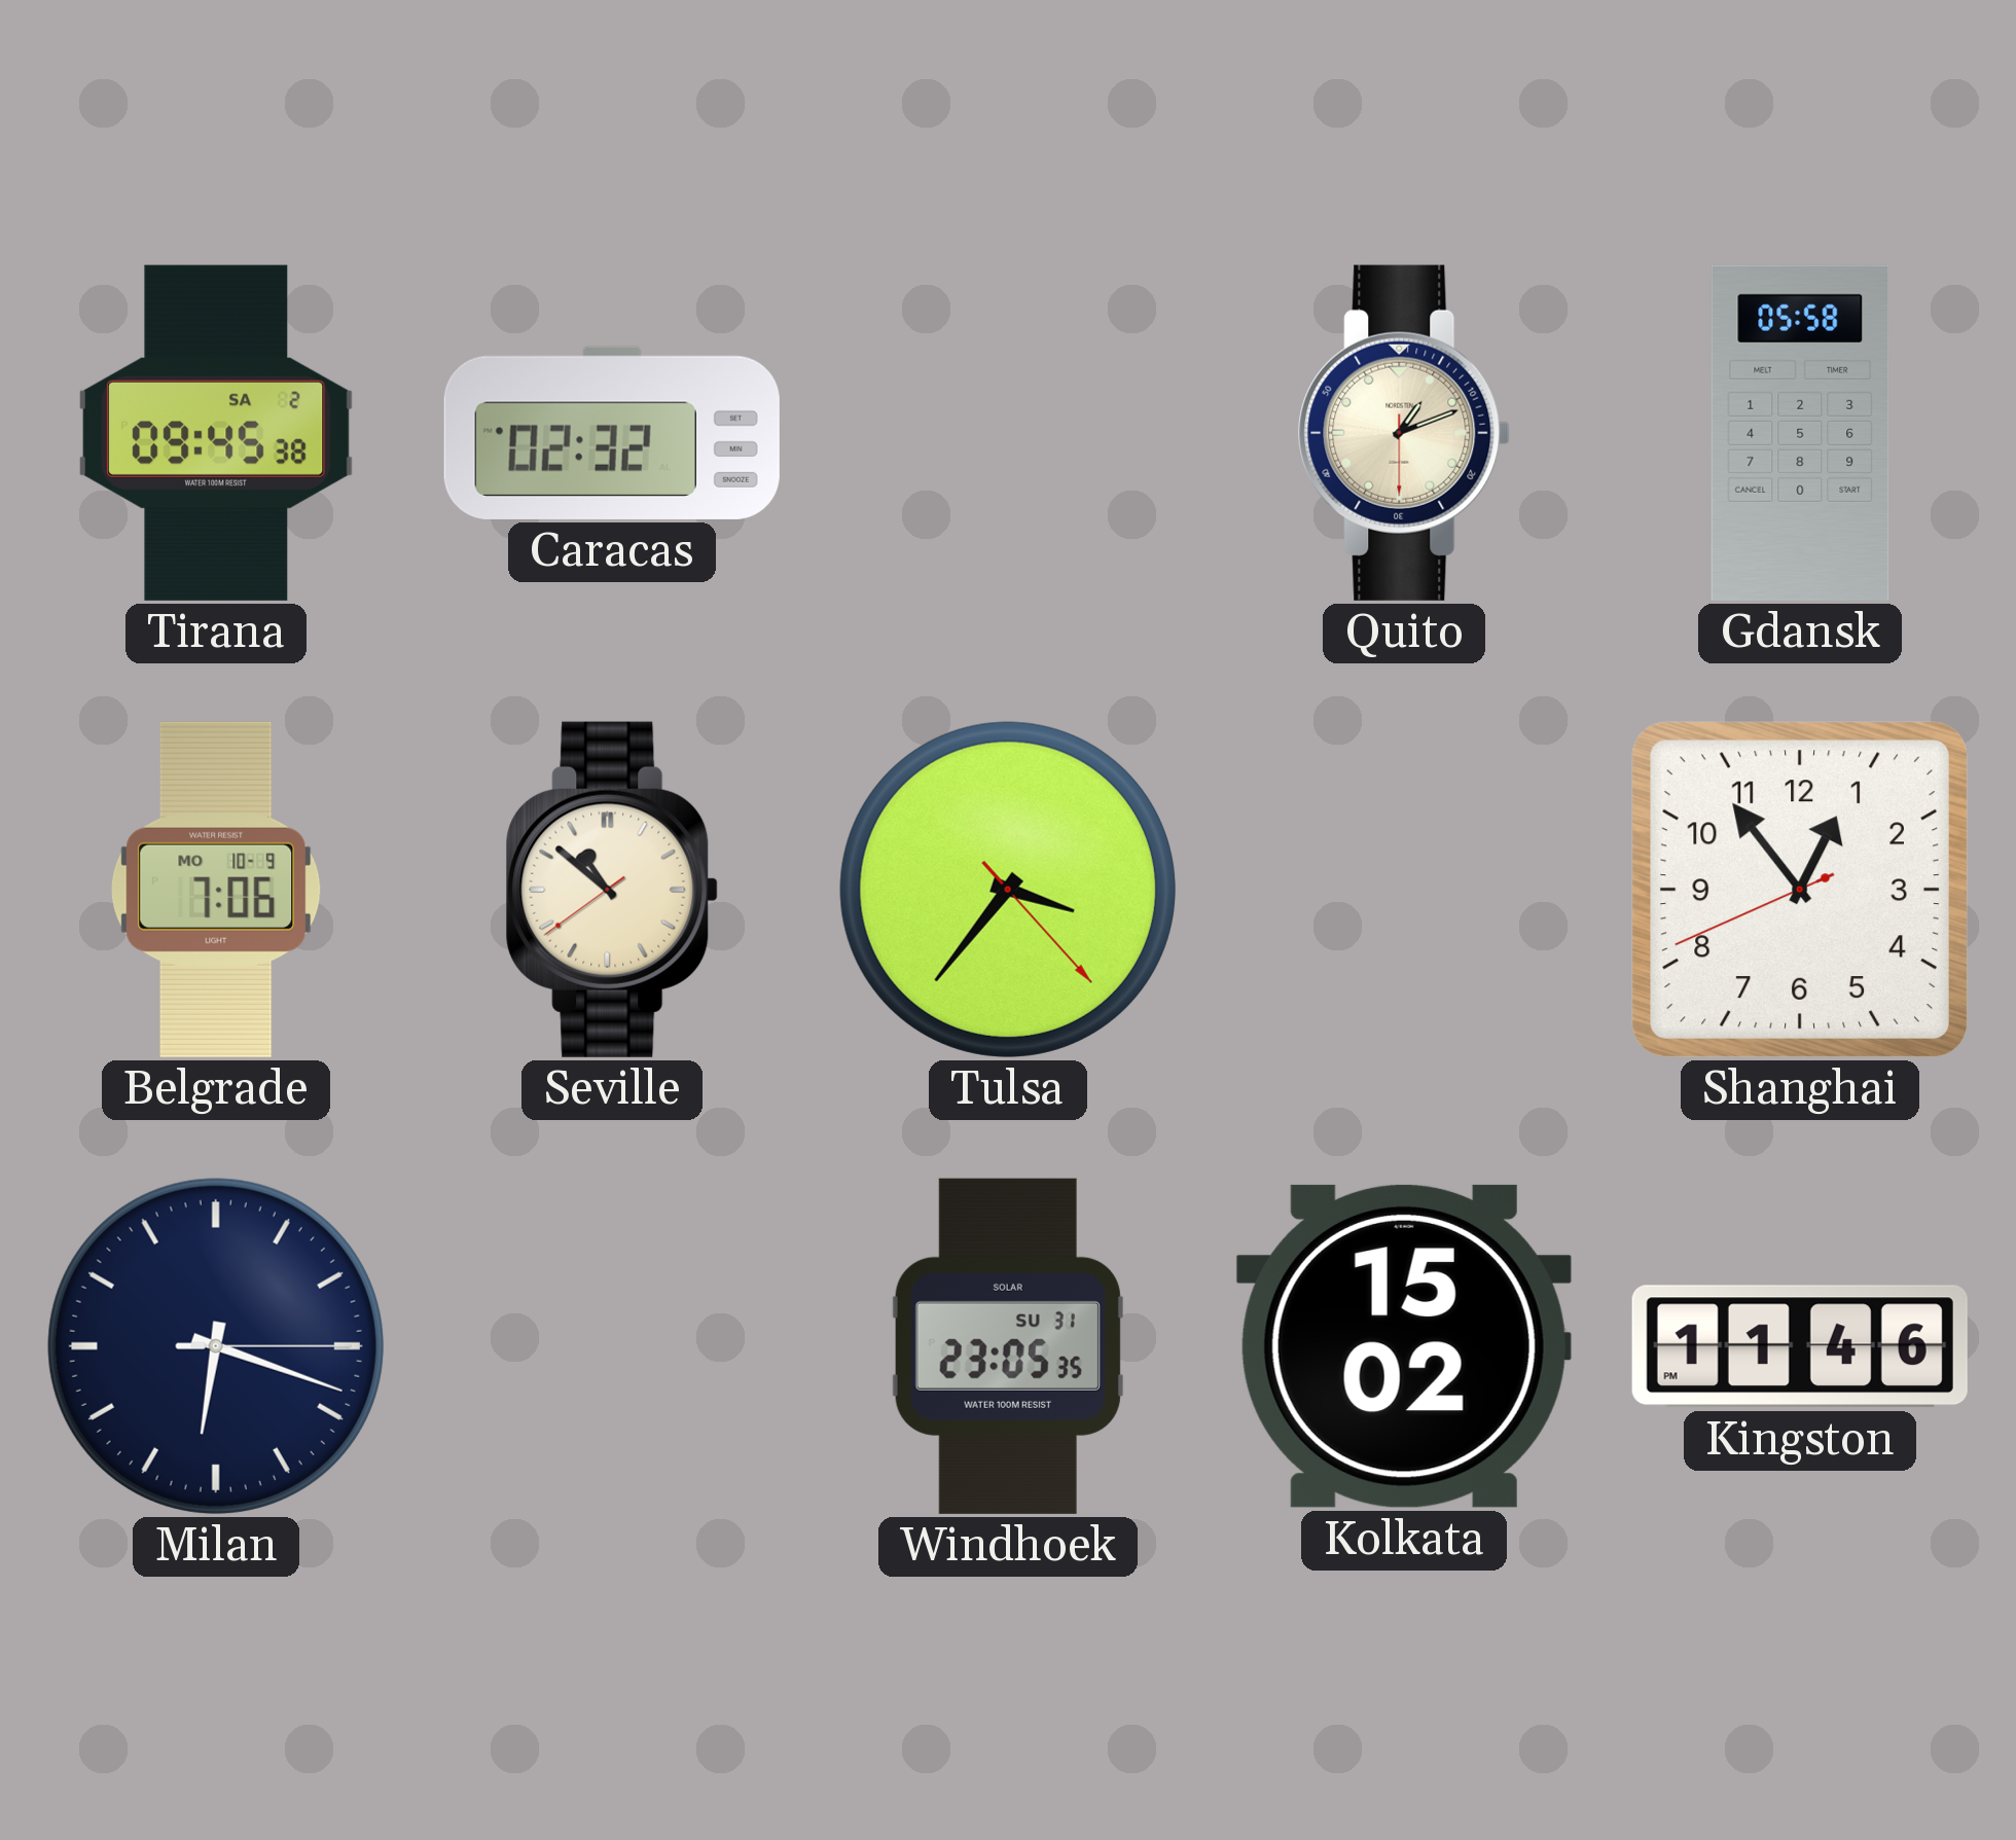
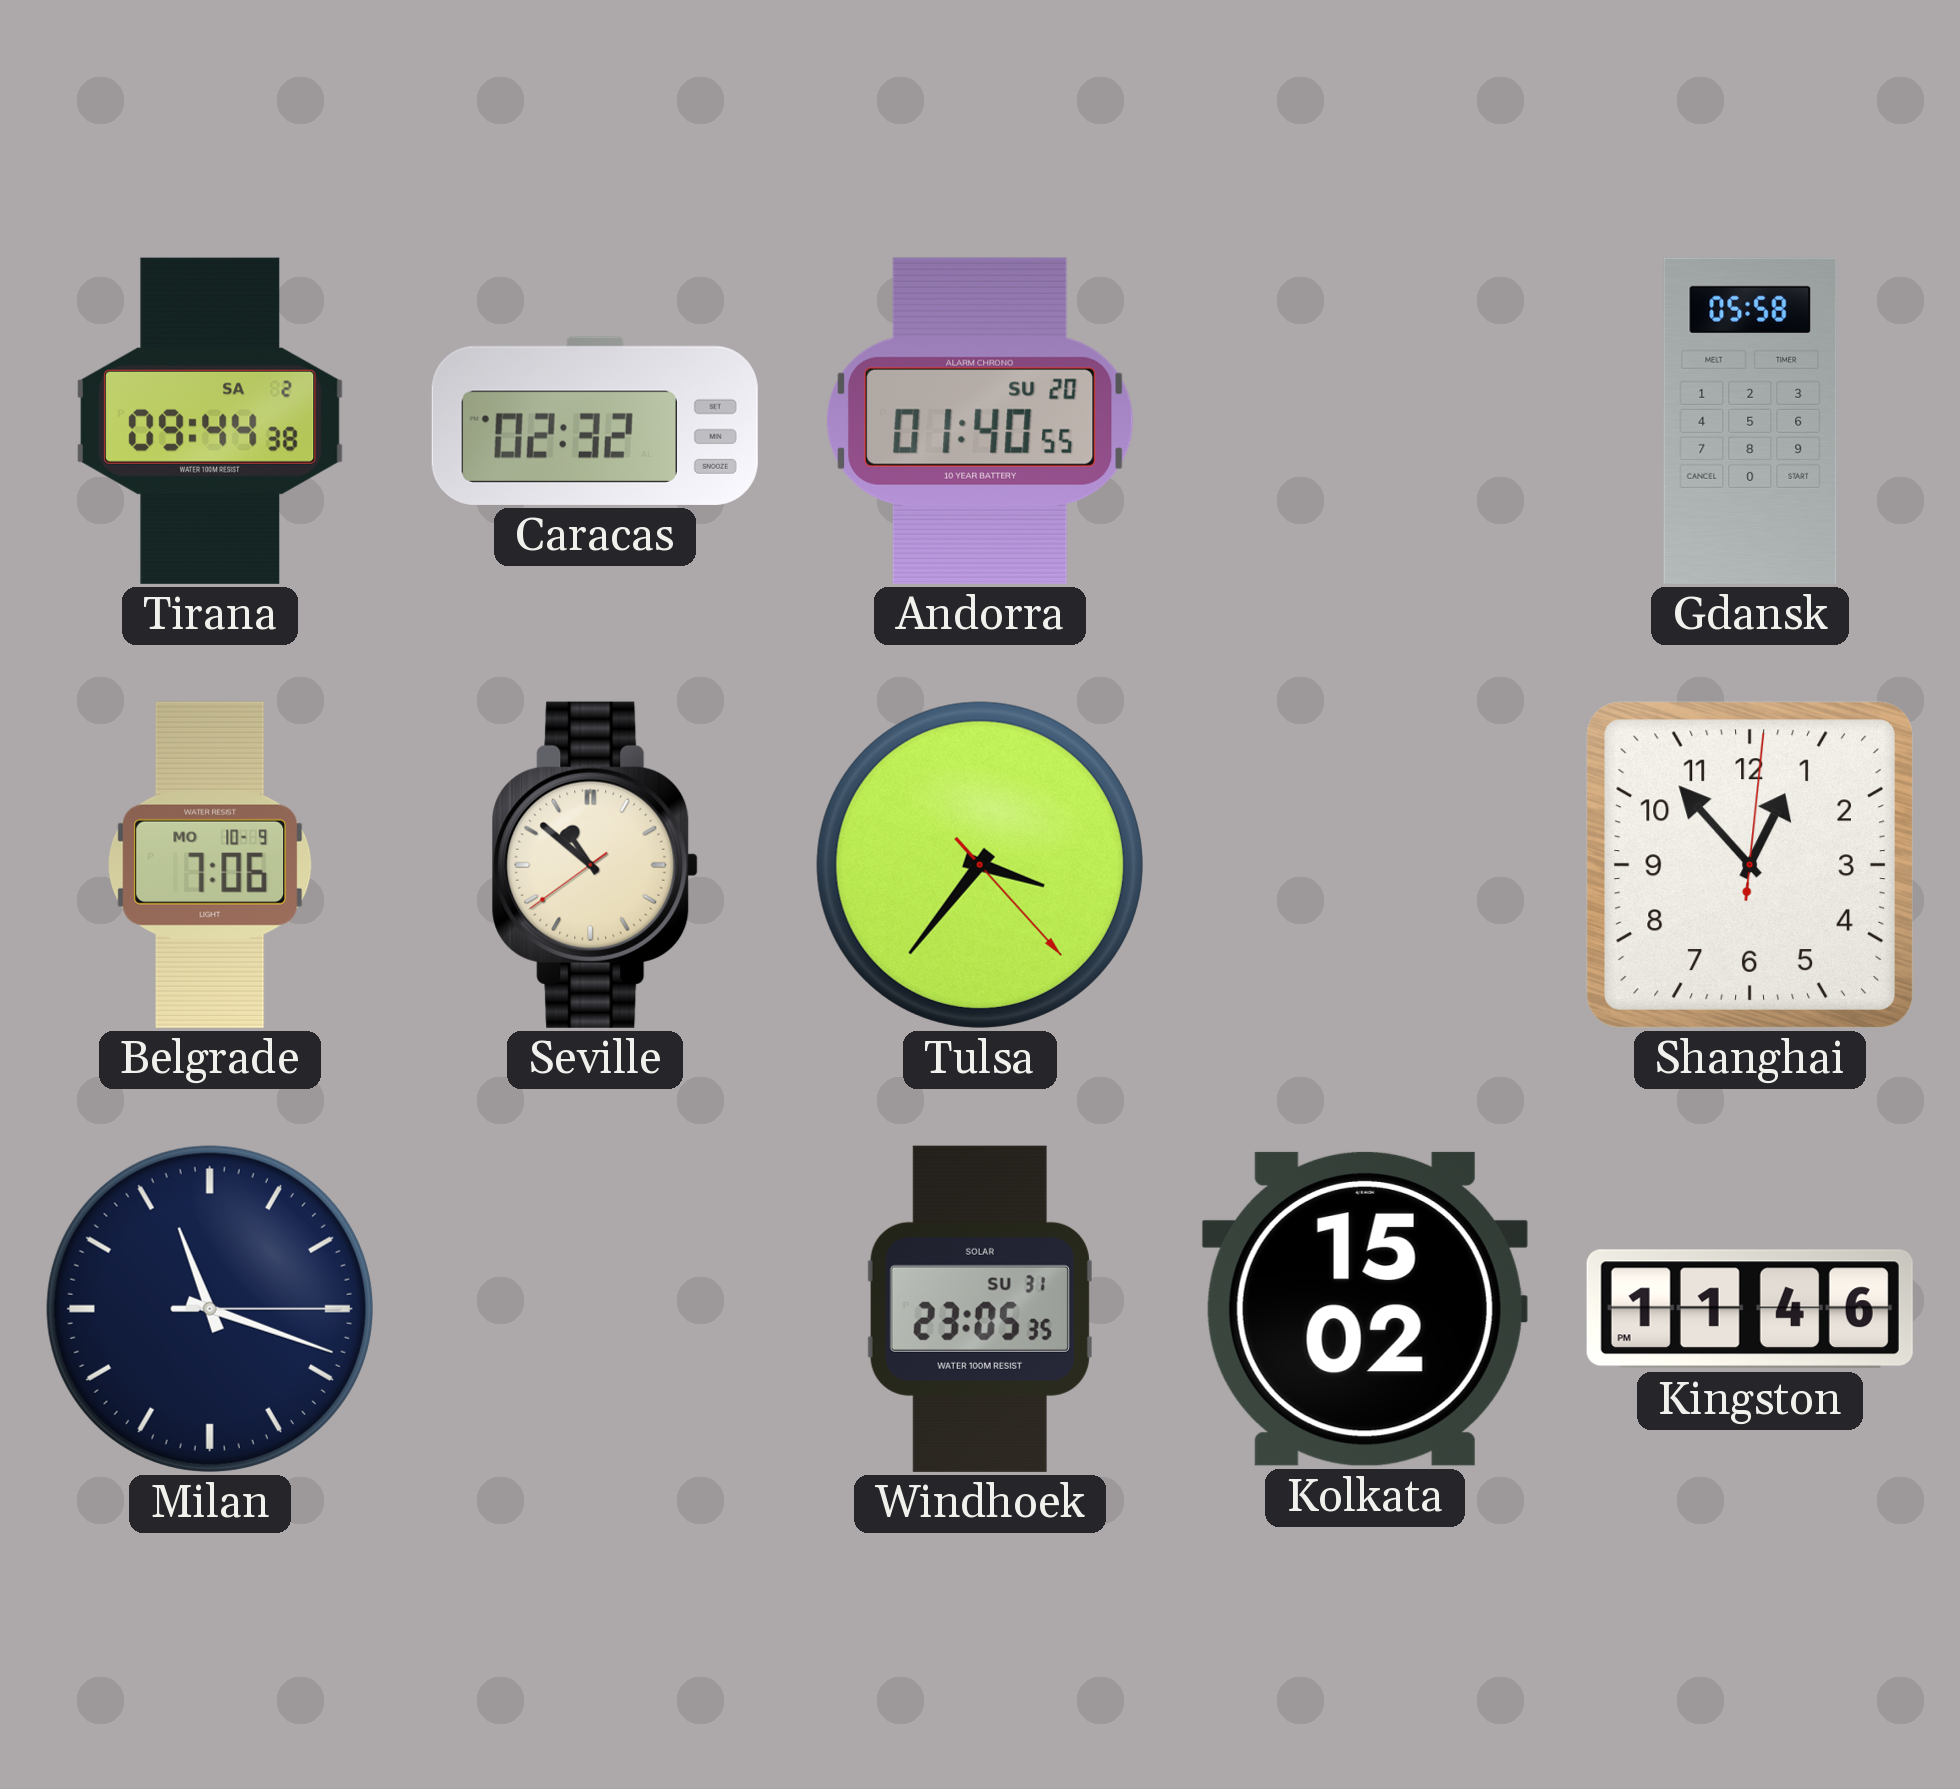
Tirana: 09:45 -> 09:44
Andorra: none -> 01:40
Quito: 1:11 -> none
Shanghai: 12:53:41 -> 12:53:01
Milan: 6:18 -> 11:18
